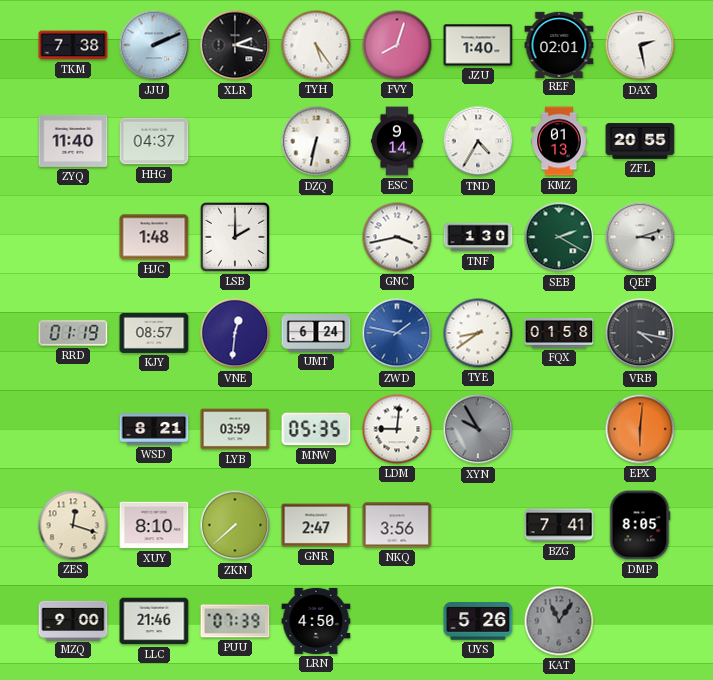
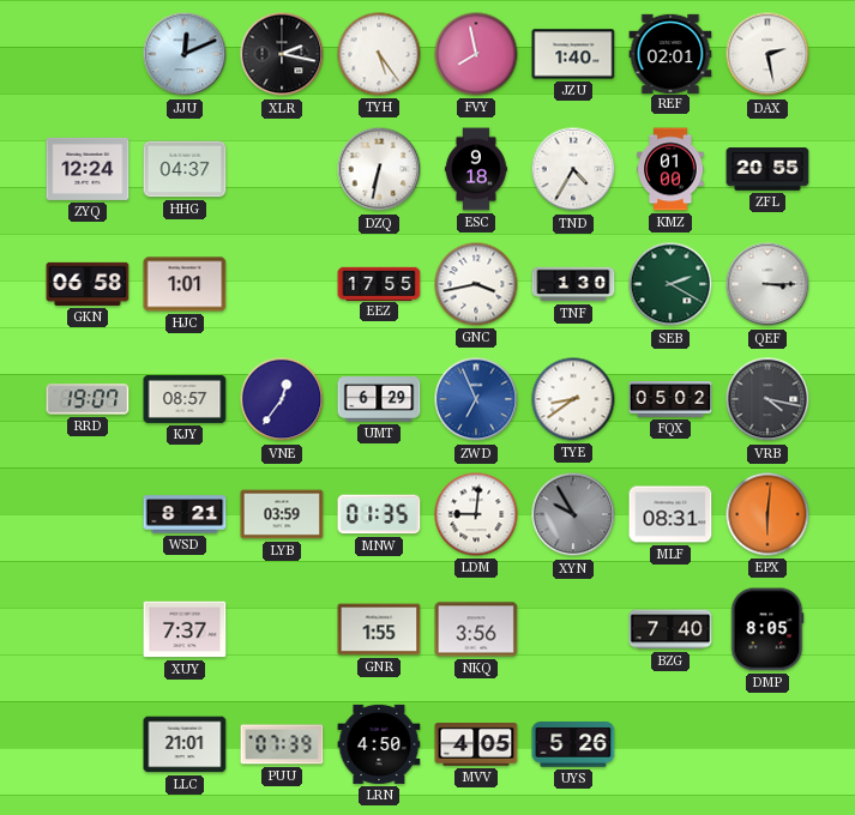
TKM: 7:38 -> none
JJU: 2:11 -> 12:11
FVY: 8:03 -> 7:58
ZYQ: 11:40 -> 12:24
ESC: 9:14 -> 9:18
KMZ: 01:13 -> 01:00
GKN: none -> 06:58
HJC: 1:48 -> 1:01
LSB: 2:00 -> none
EEZ: none -> 17:55
QEF: 3:12 -> 3:15
RRD: 01:19 -> 19:07
VNE: 12:31 -> 12:36
UMT: 6:24 -> 6:29
ZWD: 1:47 -> 6:56
FQX: 01:58 -> 05:02
MNW: 05:35 -> 01:35
MLF: none -> 08:31
ZES: 12:18 -> none
XUY: 8:10 -> 7:37
ZKN: 7:38 -> none
GNR: 2:47 -> 1:55
BZG: 7:41 -> 7:40
MZQ: 9:00 -> none
LLC: 21:46 -> 21:01
MVV: none -> 4:05
KAT: 11:06 -> none
